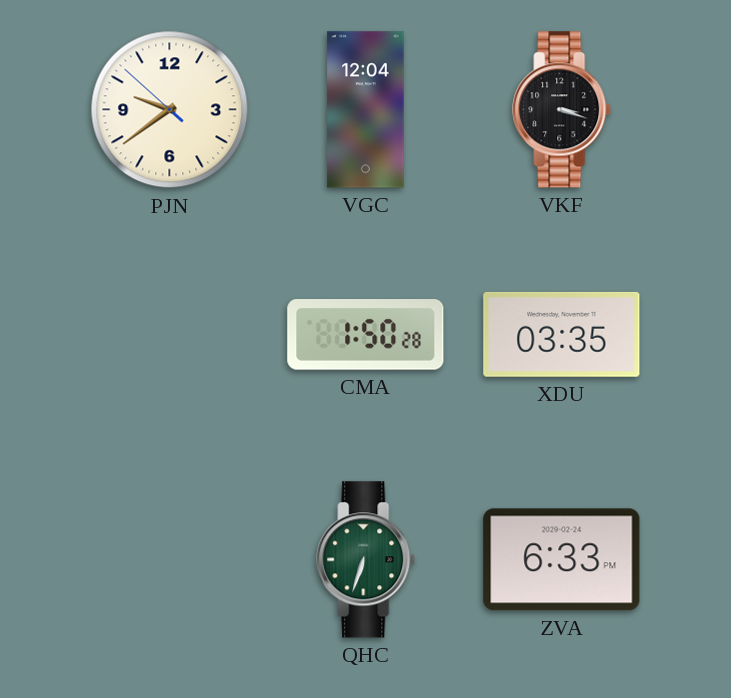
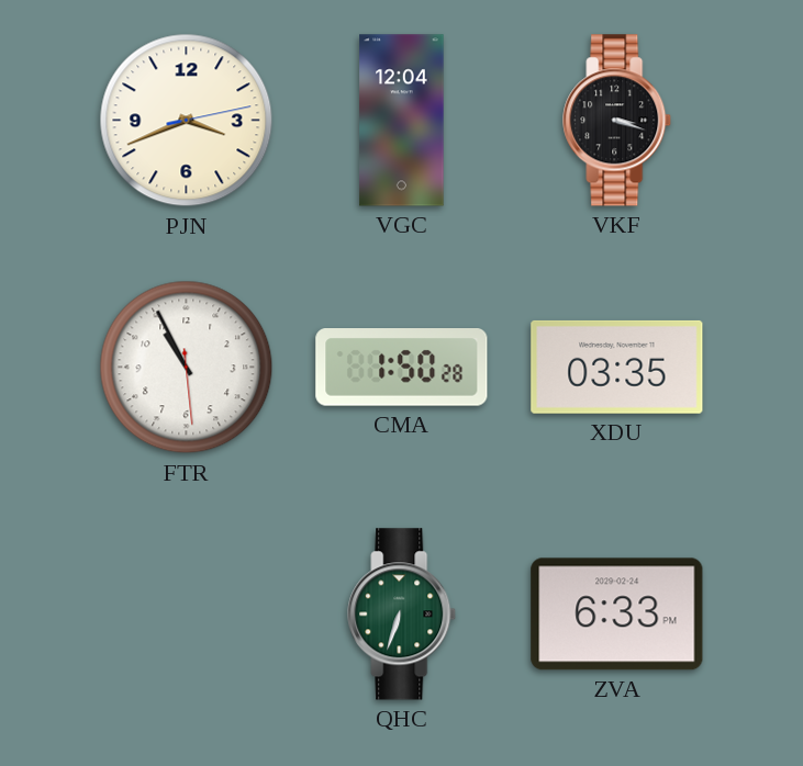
PJN: 9:38 -> 3:41
FTR: none -> 10:55
